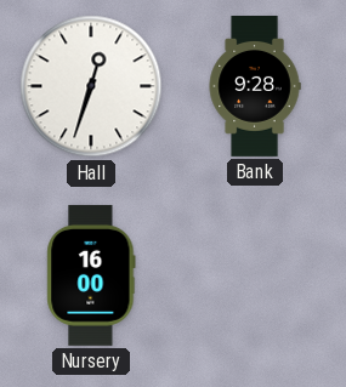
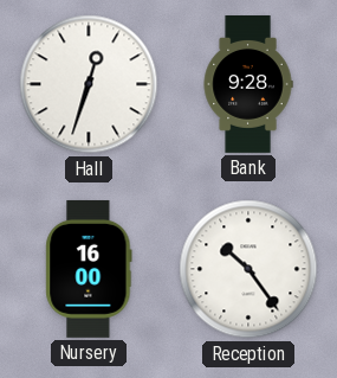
Reception: none -> 10:24
